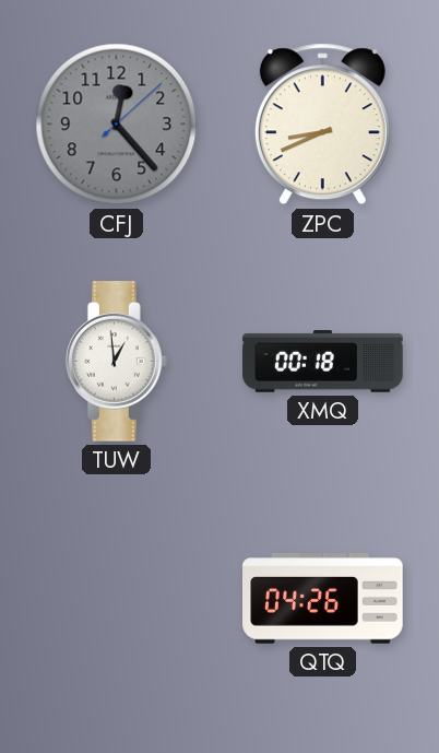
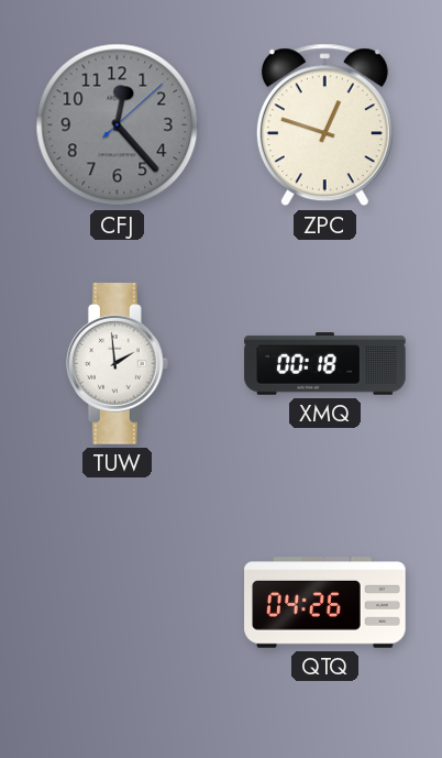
ZPC: 8:41 -> 12:48
TUW: 12:59 -> 1:59
